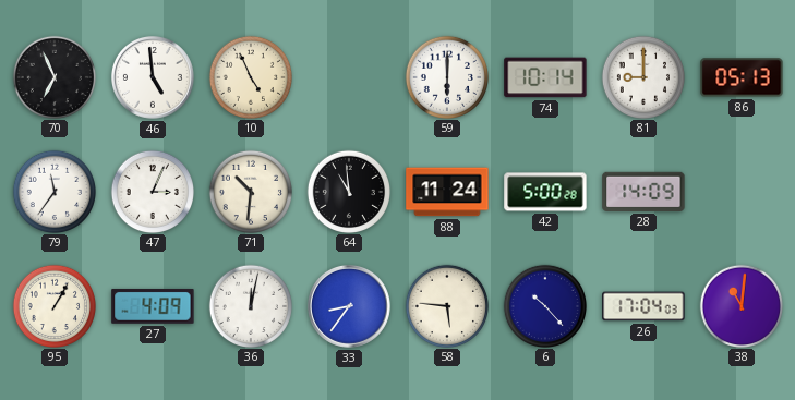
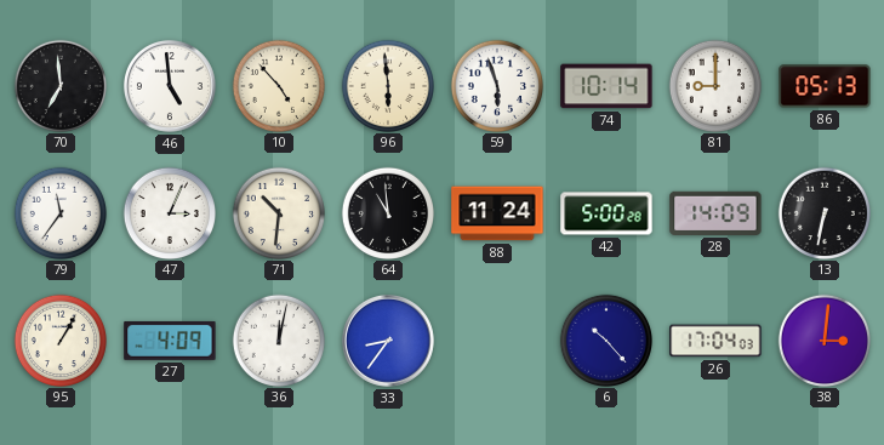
70: 6:56 -> 6:59
10: 4:56 -> 4:53
96: none -> 5:59
59: 6:00 -> 5:57
13: none -> 6:32
58: 5:46 -> none
38: 11:01 -> 3:01
